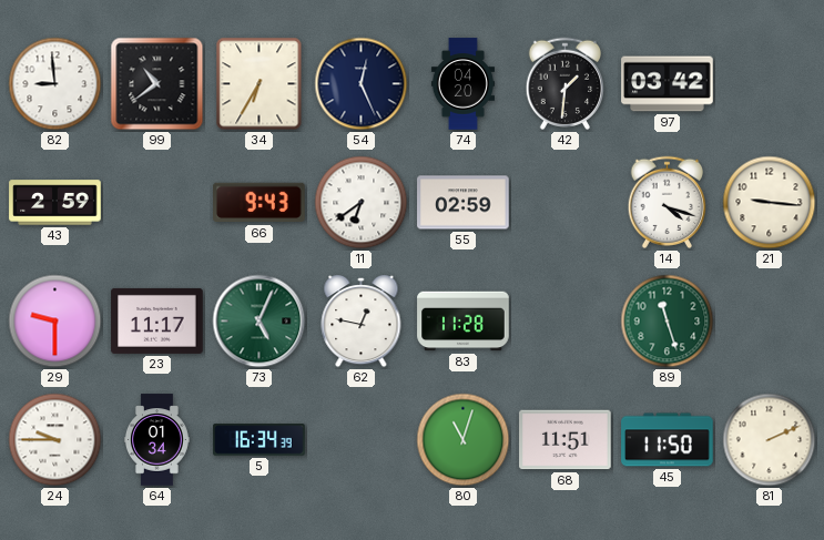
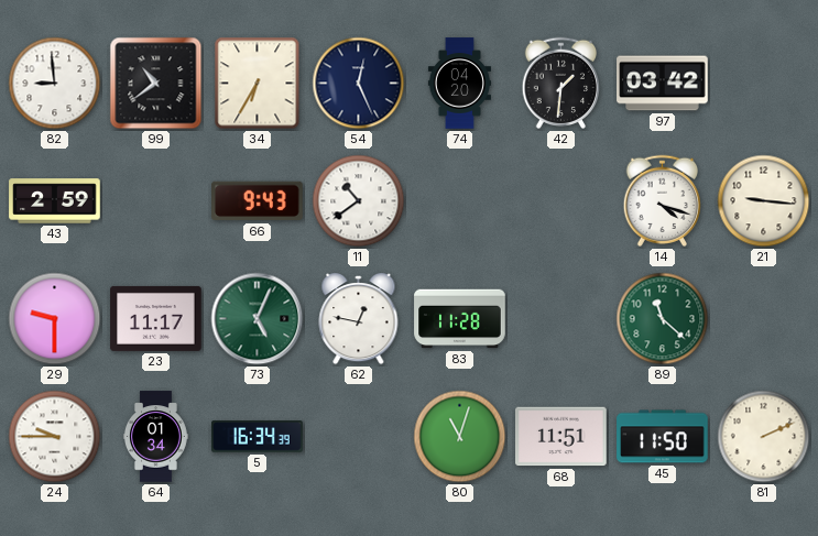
11: 6:39 -> 10:39
55: 02:59 -> none
89: 11:27 -> 11:22
